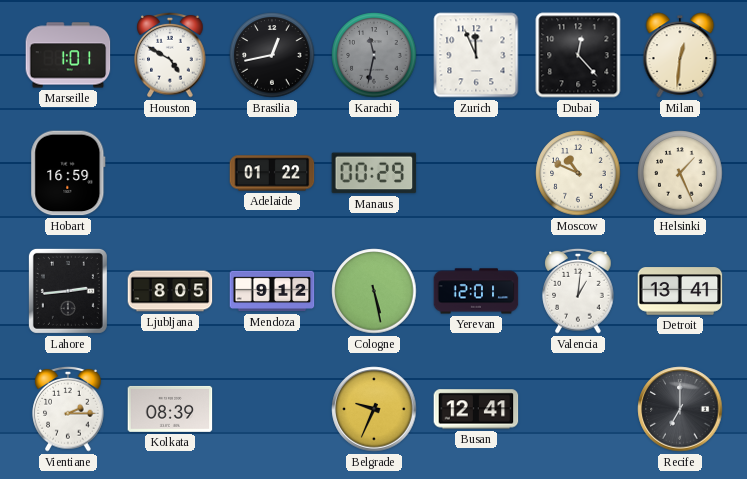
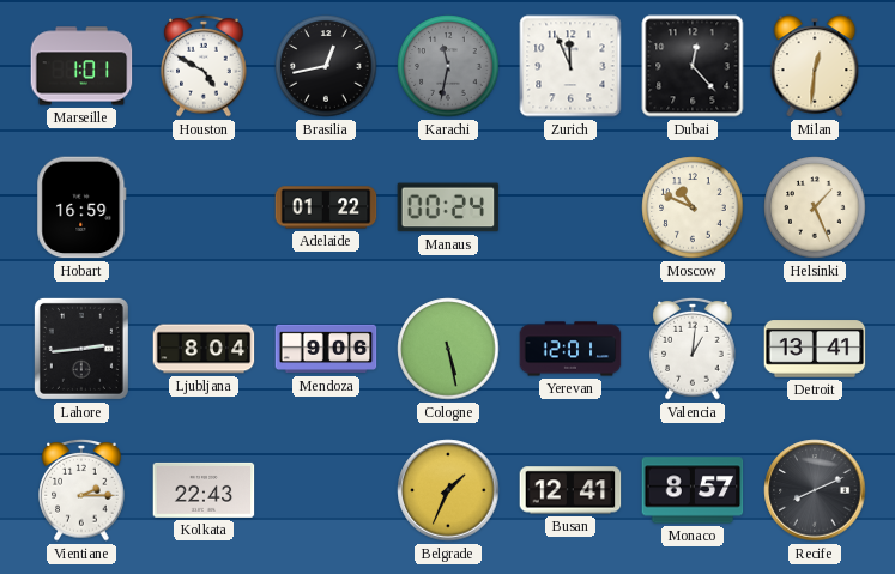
Manaus: 00:29 -> 00:24
Ljubljana: 8:05 -> 8:04
Mendoza: 9:12 -> 9:06
Kolkata: 08:39 -> 22:43
Belgrade: 9:34 -> 1:34
Monaco: none -> 8:57
Recife: 7:00 -> 8:11
